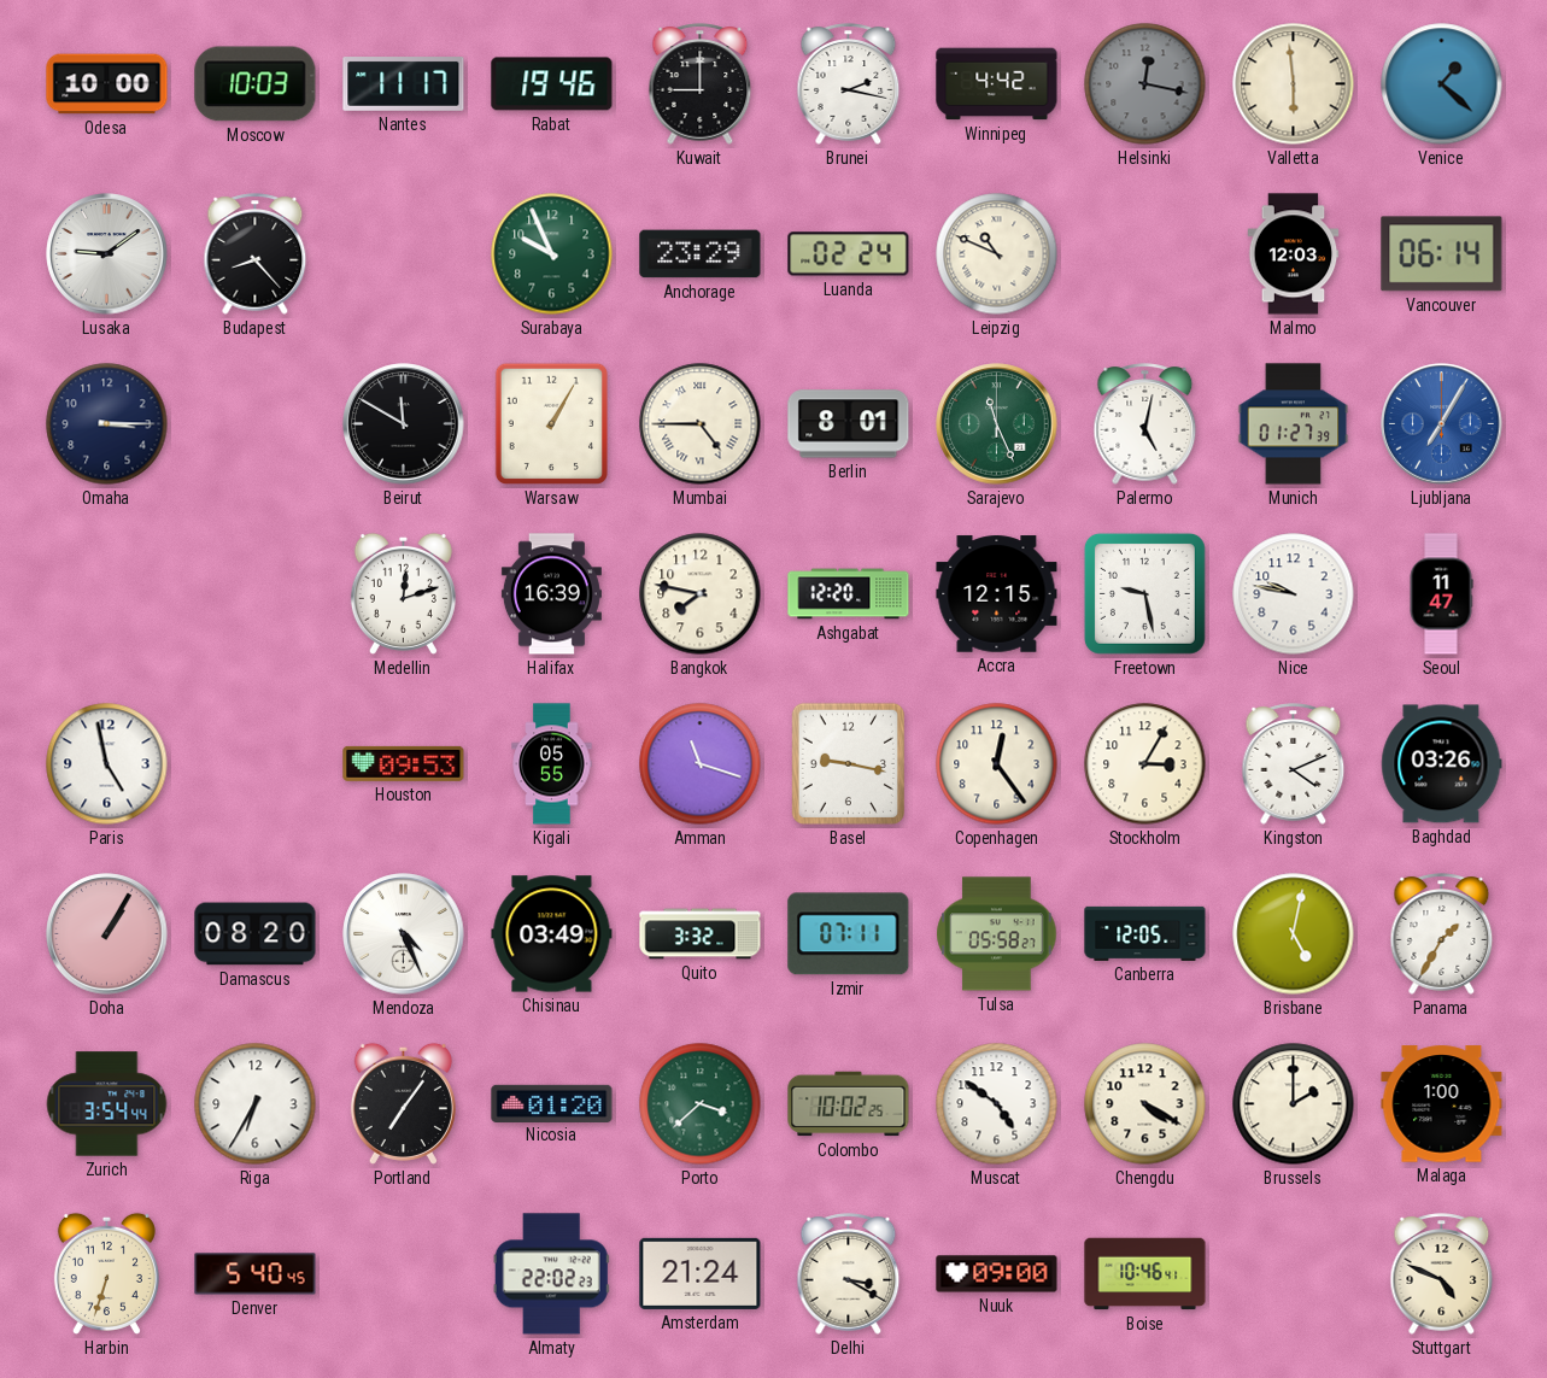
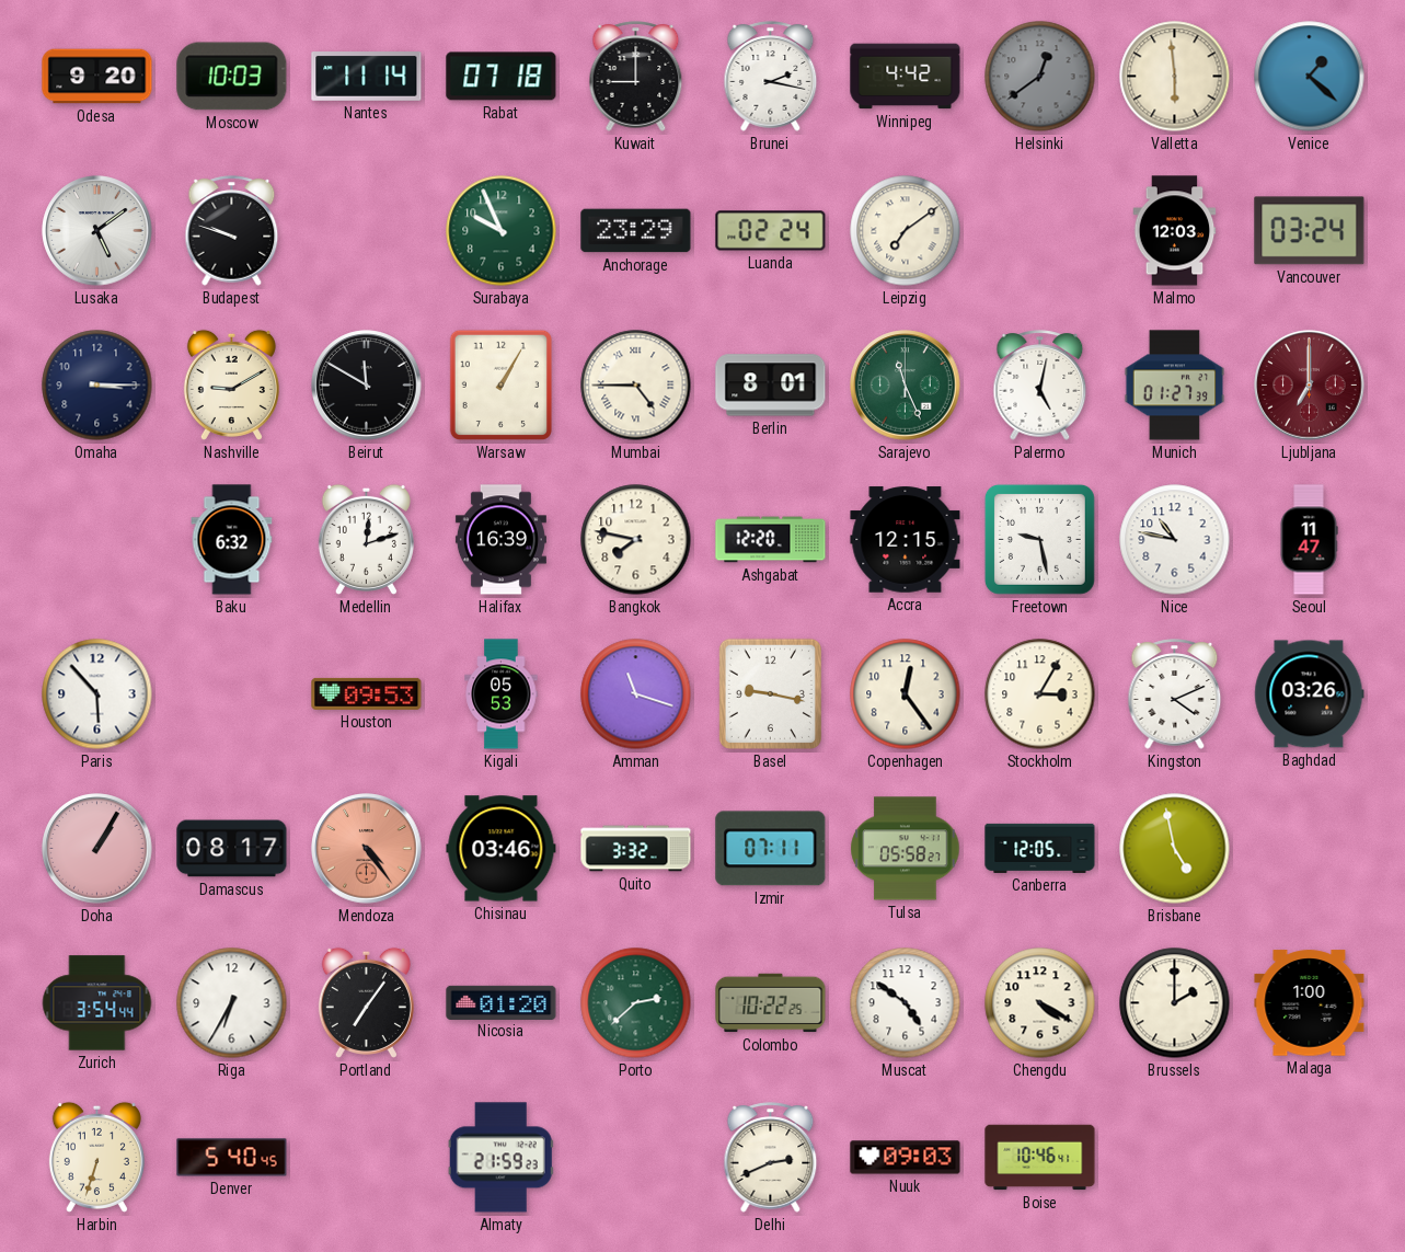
Odesa: 10:00 -> 9:20
Nantes: 11:17 -> 11:14
Rabat: 19:46 -> 07:18
Helsinki: 12:17 -> 12:39
Lusaka: 9:09 -> 5:09
Budapest: 8:23 -> 9:48
Leipzig: 10:49 -> 7:09
Vancouver: 06:14 -> 03:24
Nashville: none -> 9:10
Ljubljana: 7:05 -> 7:00
Ljubljana dial: blue -> burgundy
Baku: none -> 6:32
Nice: 9:47 -> 10:47
Paris: 4:58 -> 5:53
Kigali: 05:55 -> 05:53
Damascus: 08:20 -> 08:17
Mendoza: 4:26 -> 4:24
Mendoza dial: white -> salmon
Chisinau: 03:49 -> 03:46
Brisbane: 5:02 -> 4:58
Panama: 1:35 -> none
Porto: 3:38 -> 2:38
Colombo: 10:02 -> 10:22
Almaty: 22:02 -> 21:59
Amsterdam: 21:24 -> none
Delhi: 3:20 -> 2:41
Nuuk: 09:00 -> 09:03
Stuttgart: 4:49 -> none
